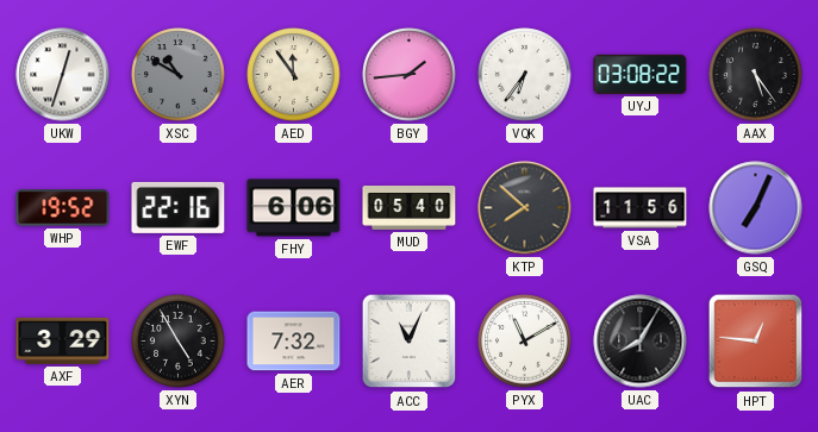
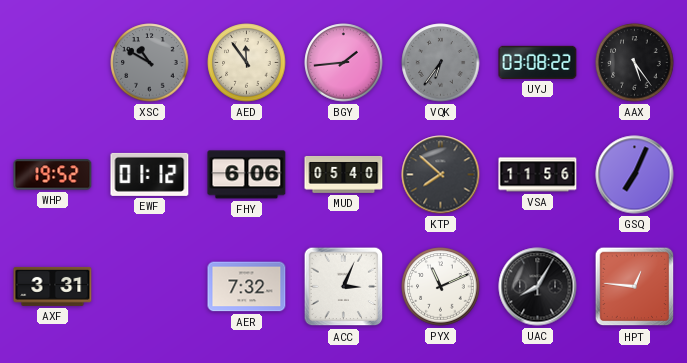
UKW: 12:33 -> none
VQK dial: white -> grey
EWF: 22:16 -> 01:12
AXF: 3:29 -> 3:31
XYN: 4:55 -> none
ACC: 11:04 -> 3:04
PYX: 11:10 -> 11:11
